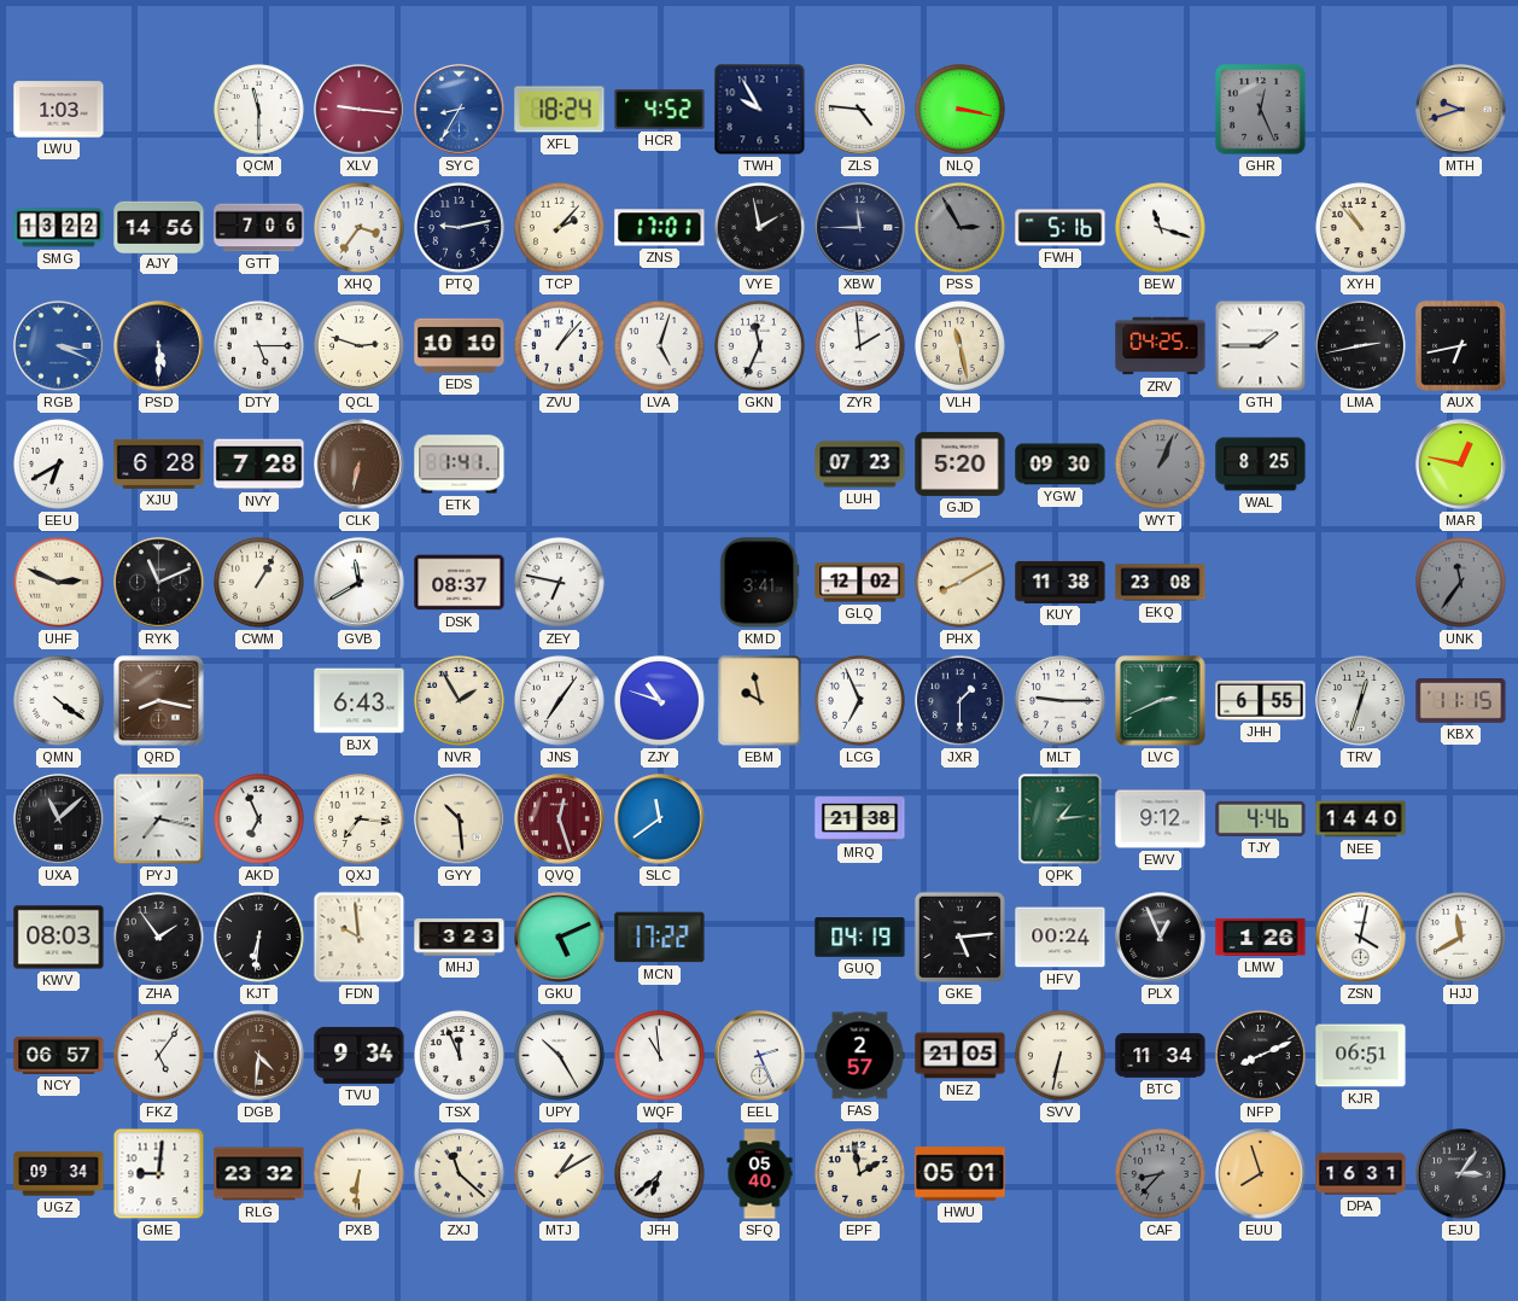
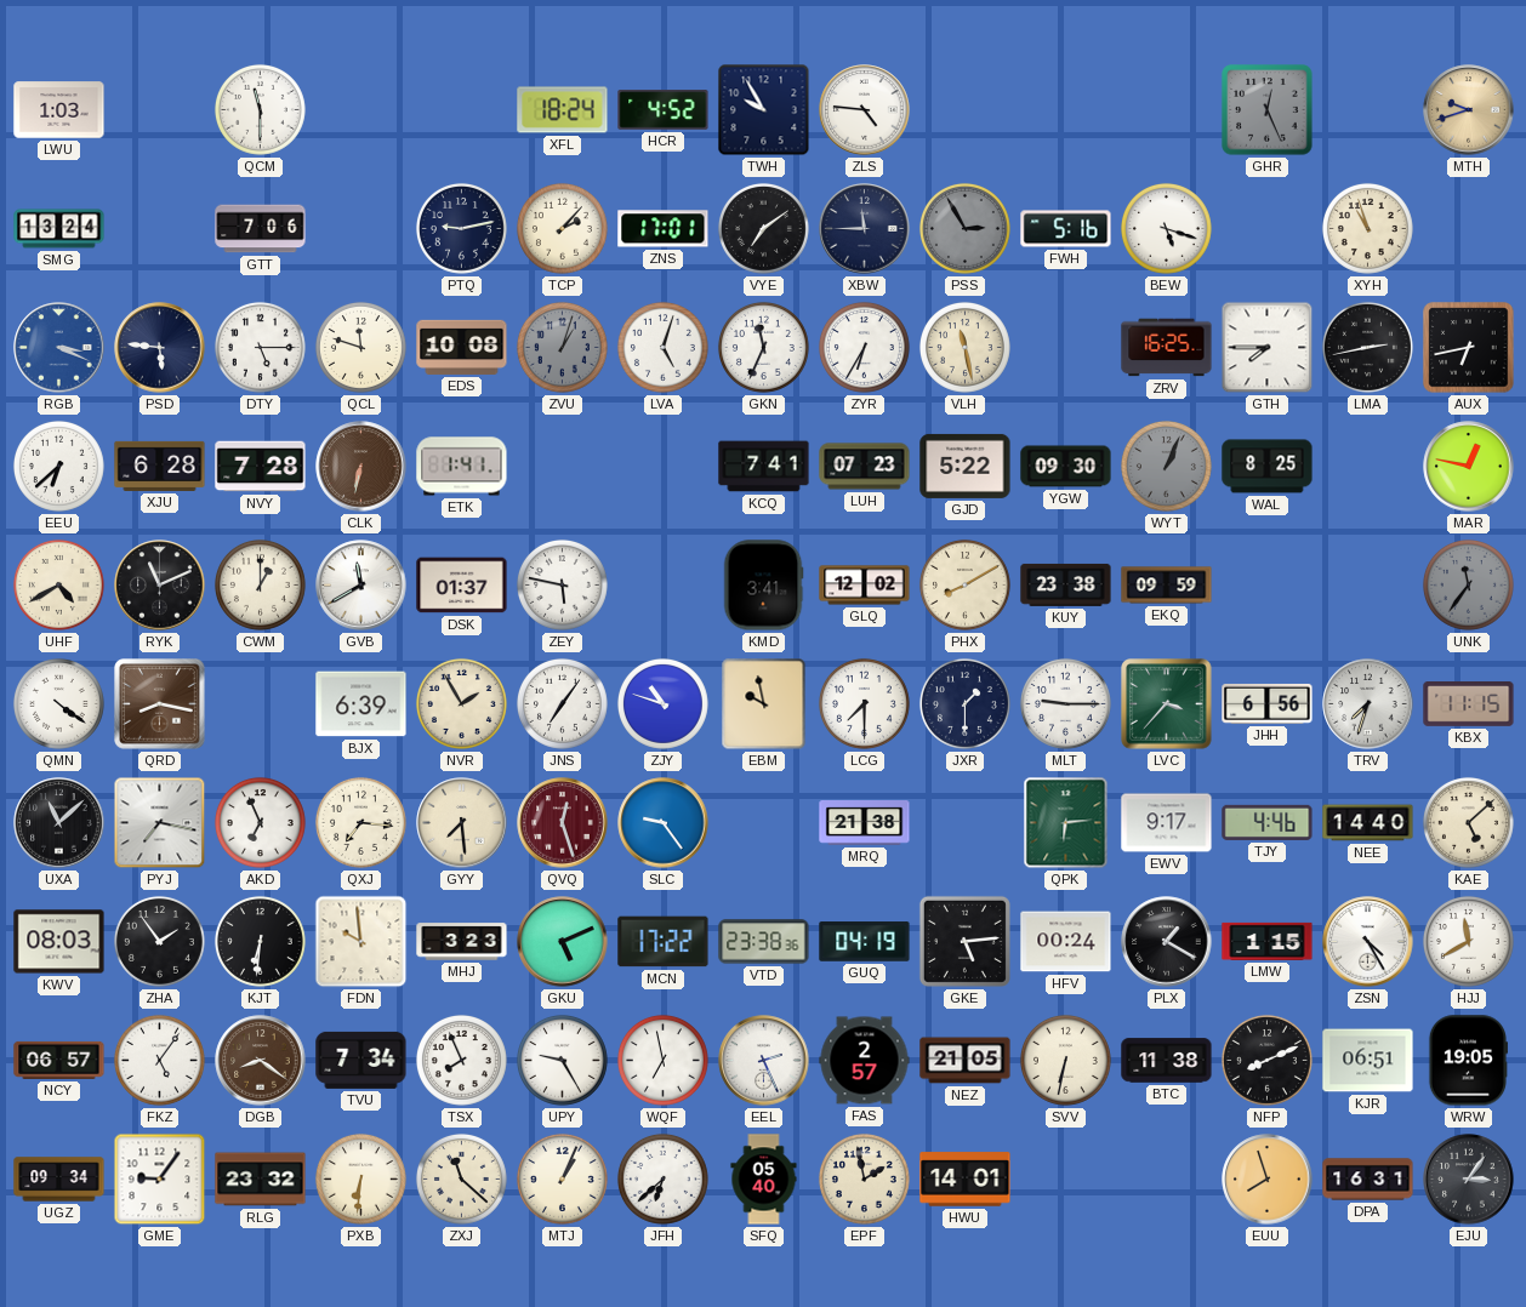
XLV: 9:16 -> none
SYC: 8:35 -> none
NLQ: 3:17 -> none
SMG: 13:22 -> 13:24
AJY: 14:56 -> none
XHQ: 3:36 -> none
VYE: 1:58 -> 7:09
BEW: 11:18 -> 5:18
XYH: 10:53 -> 10:57
PSD: 5:30 -> 5:46
QCL: 2:48 -> 11:48
EDS: 10:10 -> 10:08
ZVU: 1:07 -> 1:03
ZVU dial: white -> grey
ZYR: 1:59 -> 6:35
ZRV: 04:25 -> 16:25
GTH: 1:45 -> 7:45
EEU: 6:40 -> 6:38
KCQ: none -> 7:41
GJD: 5:20 -> 5:22
UHF: 2:49 -> 4:40
CWM: 1:05 -> 1:00
DSK: 08:37 -> 01:37
ZEY: 6:47 -> 5:47
KUY: 11:38 -> 23:38
EKQ: 23:08 -> 09:59
BJX: 6:43 -> 6:39
LCG: 6:56 -> 7:30
LVC: 2:41 -> 3:37
JHH: 6:55 -> 6:56
TRV: 12:33 -> 7:33
GYY: 10:29 -> 7:29
SLC: 11:39 -> 9:24
QPK: 1:14 -> 6:14
EWV: 9:12 -> 9:17
KAE: none -> 5:08
VTD: none -> 23:38
PLX: 12:56 -> 1:20
LMW: 1:26 -> 1:15
ZSN: 4:02 -> 4:25
DGB: 4:31 -> 8:21
TVU: 9:34 -> 7:34
TSX: 11:56 -> 7:56
UPY: 10:25 -> 9:25
WQF: 10:59 -> 6:58
BTC: 11:34 -> 11:38
WRW: none -> 19:05
GME: 9:01 -> 9:06
MTJ: 1:10 -> 1:04
HWU: 05:01 -> 14:01
CAF: 8:37 -> none
